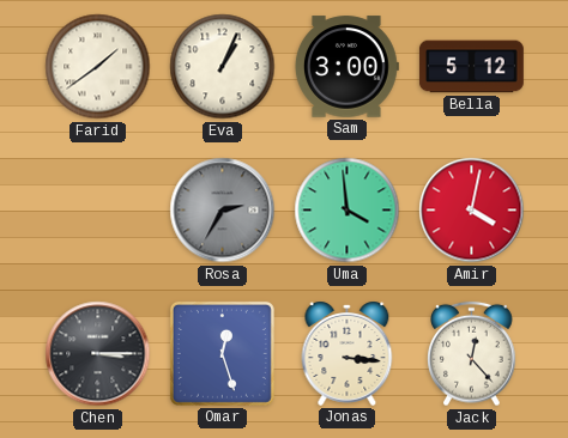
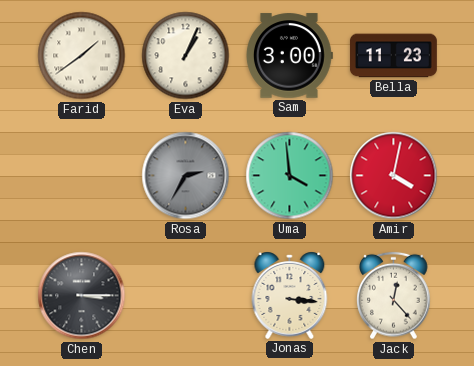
Bella: 5:12 -> 11:23
Omar: 12:27 -> none
